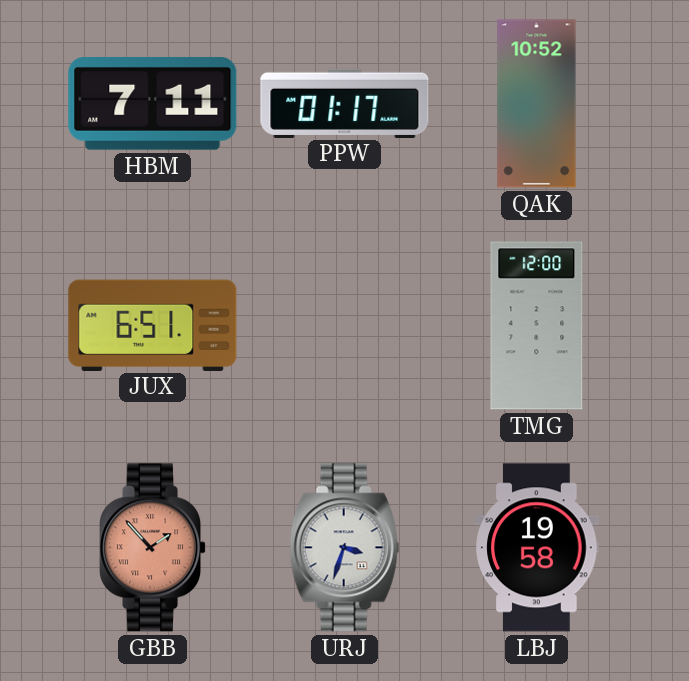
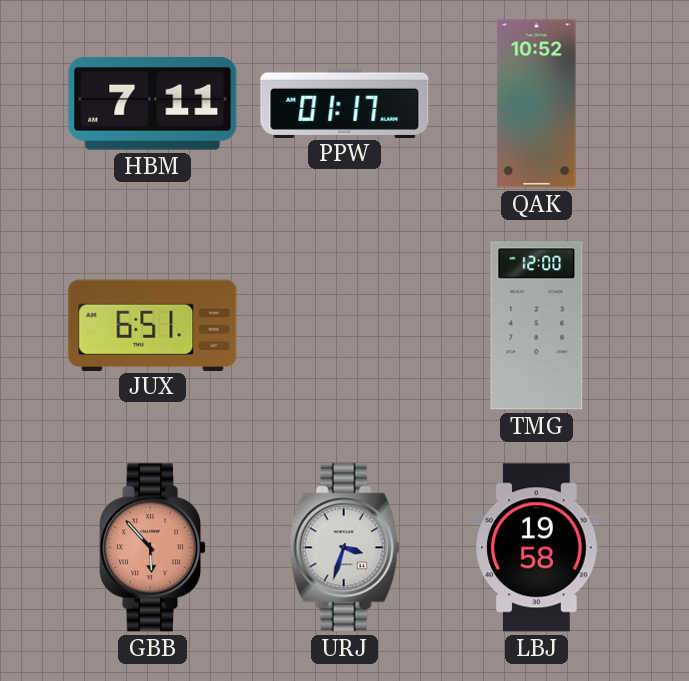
GBB: 1:53 -> 5:53
